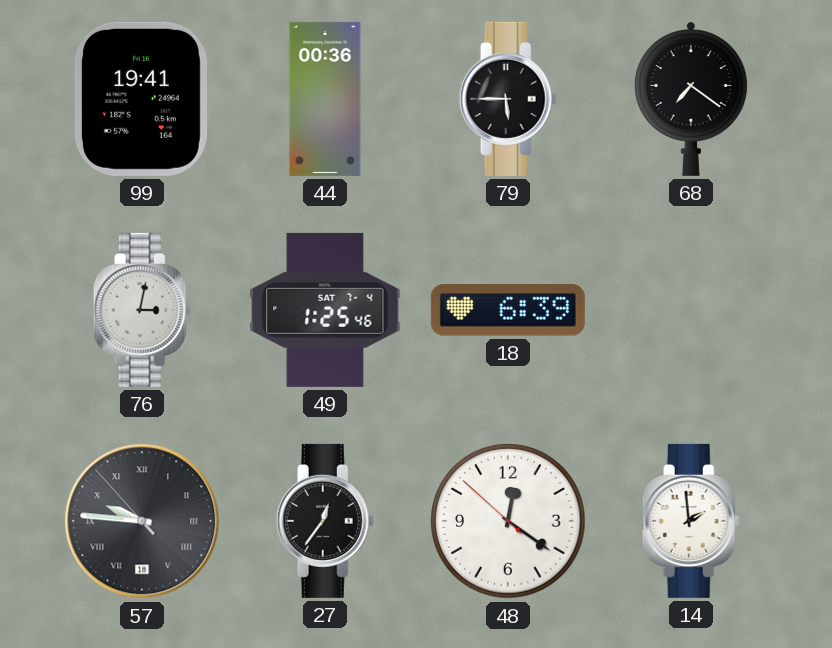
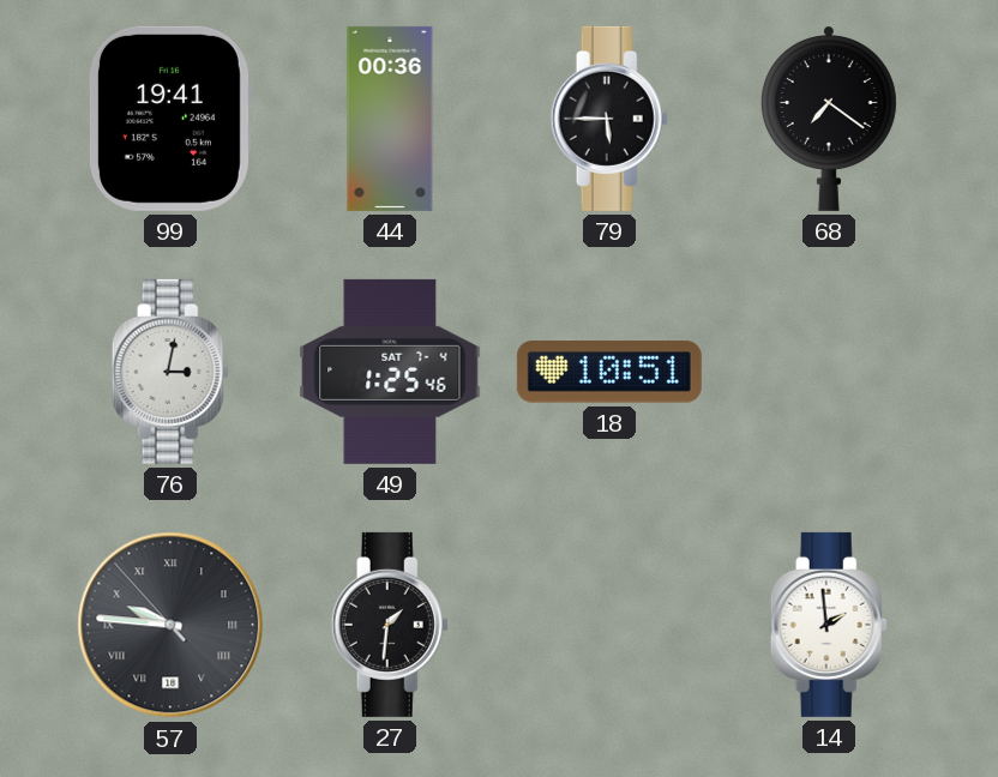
18: 6:39 -> 10:51
27: 12:36 -> 1:31
48: 12:20 -> none
